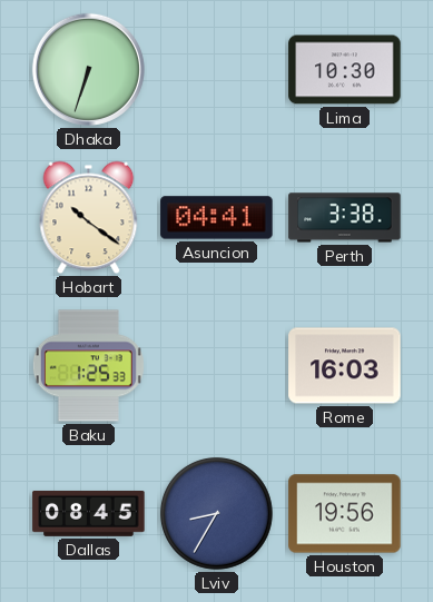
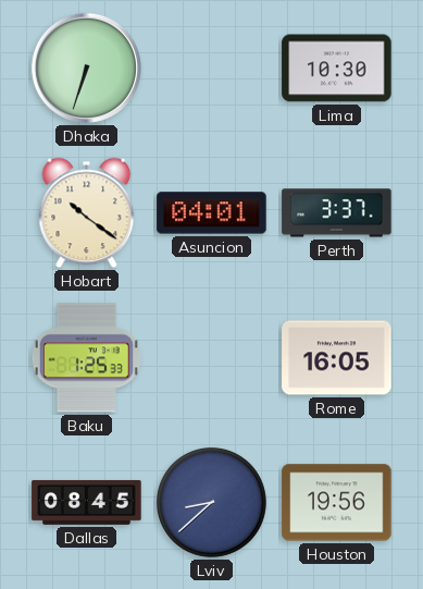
Asuncion: 04:41 -> 04:01
Perth: 3:38 -> 3:37
Rome: 16:03 -> 16:05
Lviv: 8:35 -> 8:38
